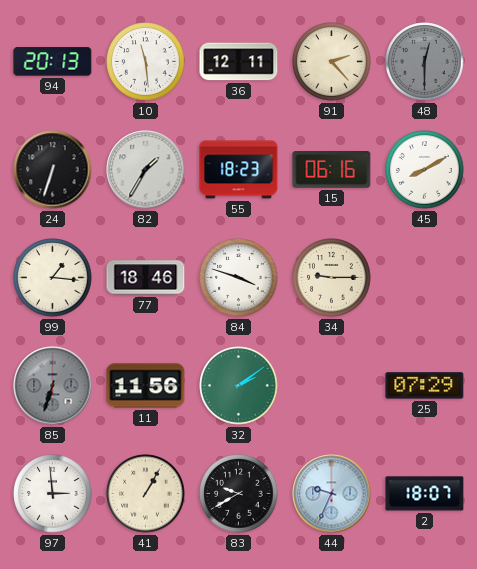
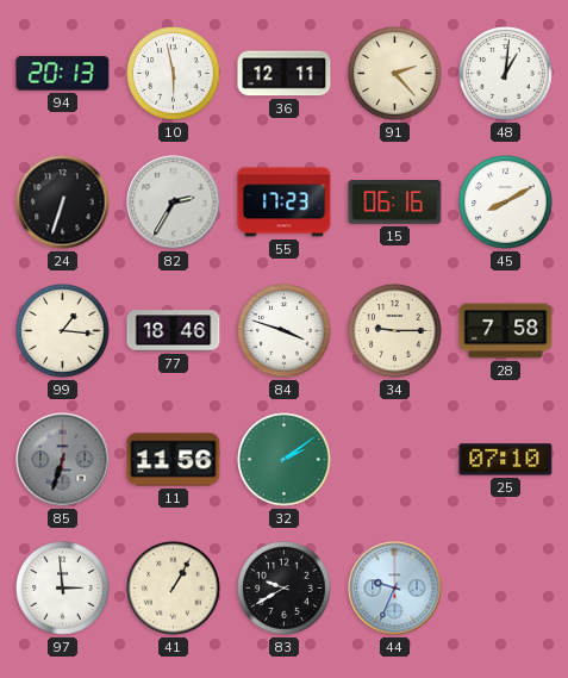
10: 11:29 -> 5:58
48: 12:30 -> 1:01
48 dial: grey -> white
82: 1:35 -> 2:35
55: 18:23 -> 17:23
28: none -> 7:58
25: 07:29 -> 07:10
2: 18:07 -> none
